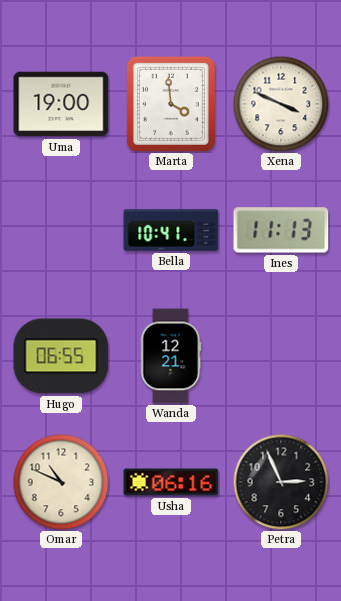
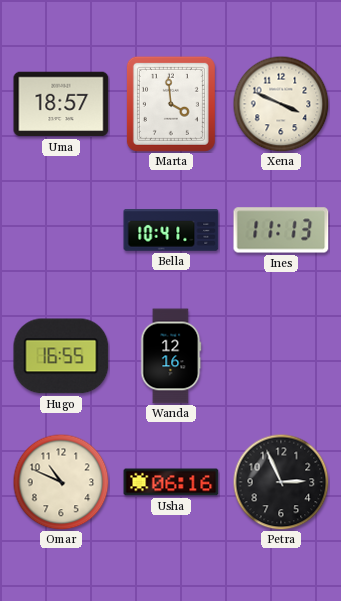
Uma: 19:00 -> 18:57
Hugo: 06:55 -> 16:55
Wanda: 12:21 -> 12:16
